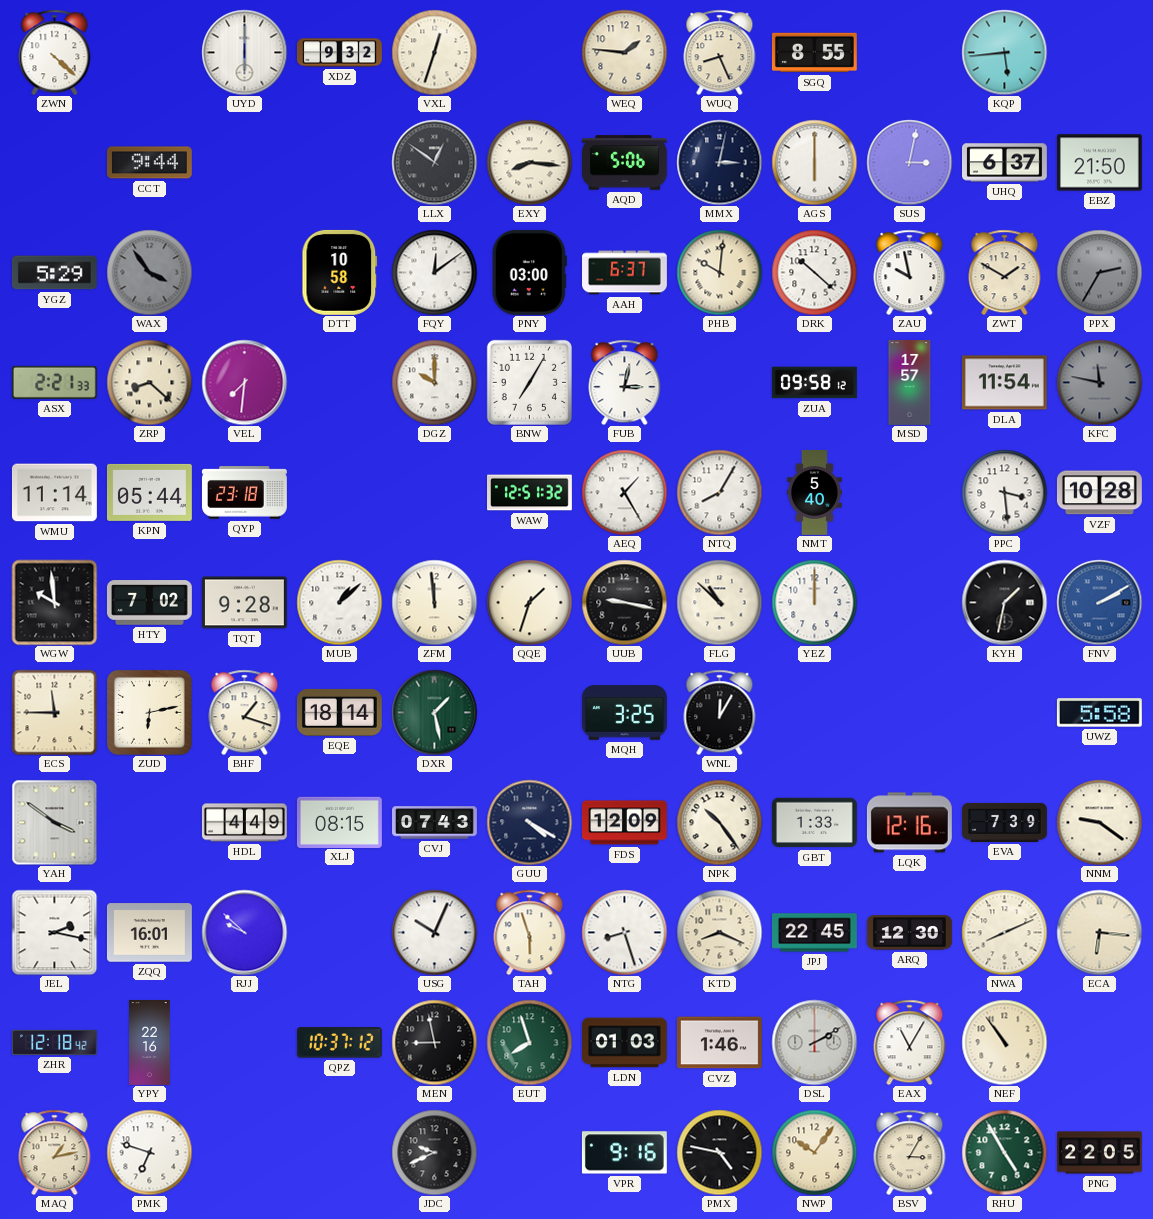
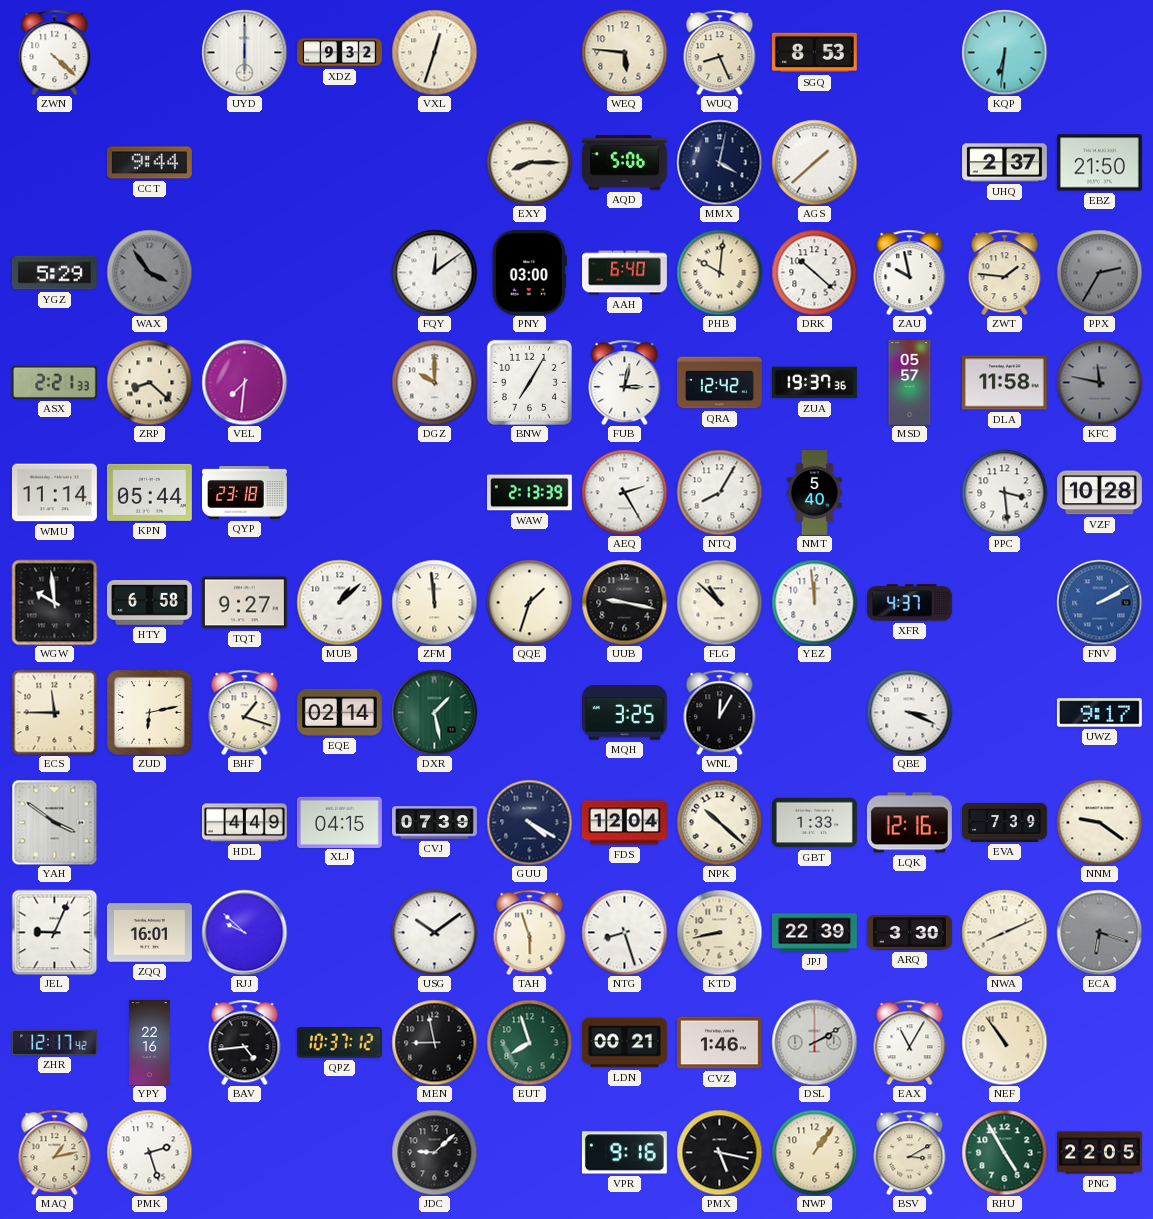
WEQ: 1:46 -> 5:46
SGQ: 8:55 -> 8:53
KQP: 5:44 -> 6:31
LLX: 12:51 -> none
EXY: 8:16 -> 8:15
MMX: 3:02 -> 4:02
AGS: 6:00 -> 1:38
SUS: 3:02 -> none
UHQ: 6:37 -> 2:37
DTT: 10:58 -> none
AAH: 6:37 -> 6:40
ZWT: 1:50 -> 1:46
QRA: none -> 12:42
ZUA: 09:58 -> 19:37
MSD: 17:57 -> 05:57
DLA: 11:54 -> 11:58
WAW: 12:51 -> 2:13
AEQ: 1:25 -> 2:25
HTY: 7:02 -> 6:58
TQT: 9:28 -> 9:27
YEZ: 12:00 -> 11:59
XFR: none -> 4:37
KYH: 1:32 -> none
EQE: 18:14 -> 02:14
QBE: none -> 3:19
UWZ: 5:58 -> 9:17
XLJ: 08:15 -> 04:15
CVJ: 07:43 -> 07:39
FDS: 12:09 -> 12:04
NPK: 10:24 -> 10:22
JEL: 2:17 -> 9:04
USG: 10:04 -> 10:09
KTD: 8:19 -> 8:43
JPJ: 22:45 -> 22:39
ARQ: 12:30 -> 3:30
ECA: 6:16 -> 6:18
ECA dial: cream -> grey
ZHR: 12:18 -> 12:17
BAV: none -> 4:44
LDN: 01:03 -> 00:21
PMK: 6:48 -> 2:27
JDC: 9:41 -> 9:08
PMX: 4:47 -> 5:17
NWP: 10:06 -> 1:06
BSV: 3:05 -> 3:10
